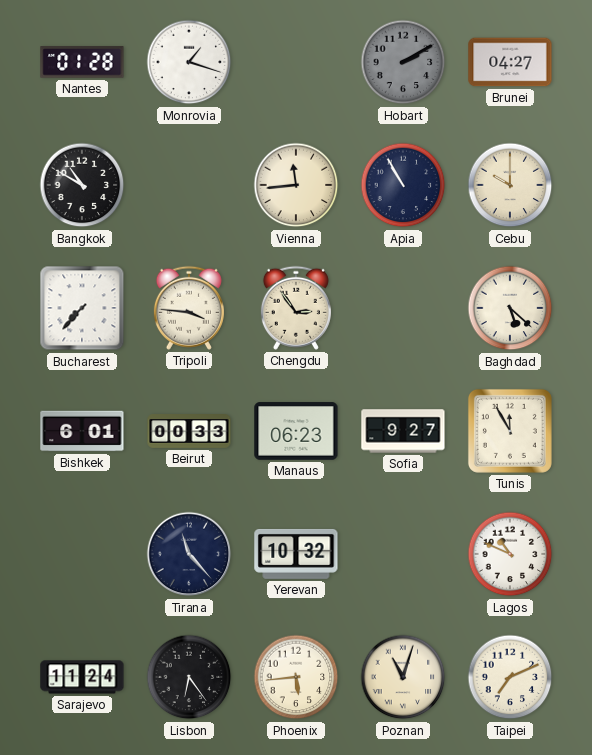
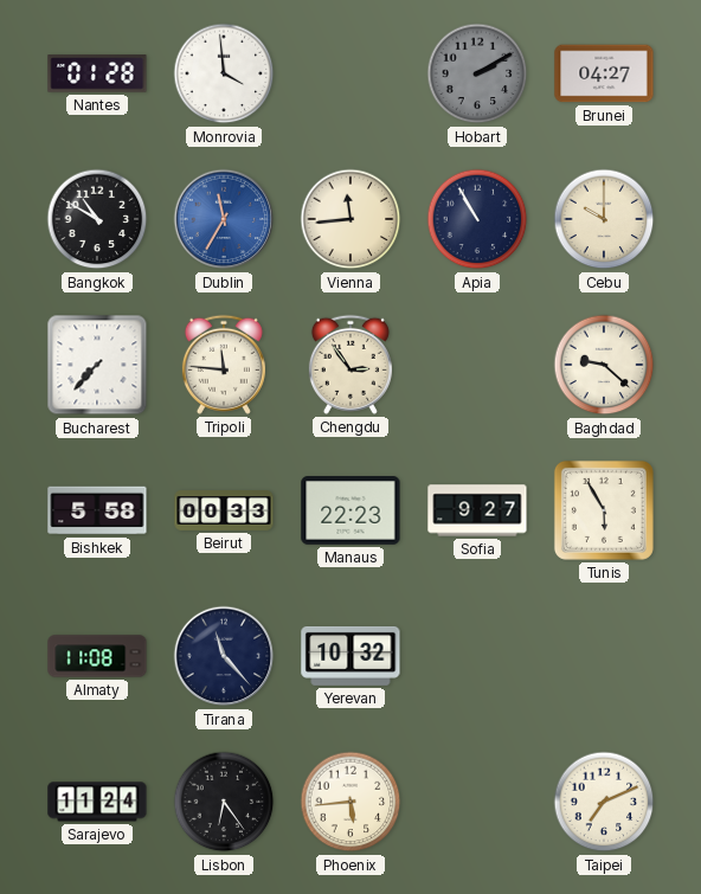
Monrovia: 1:18 -> 3:59
Dublin: none -> 11:35
Tripoli: 3:46 -> 11:46
Baghdad: 5:22 -> 9:22
Bishkek: 6:01 -> 5:58
Manaus: 06:23 -> 22:23
Tunis: 11:55 -> 5:55
Almaty: none -> 11:08
Lagos: 10:49 -> none
Poznan: 11:03 -> none
